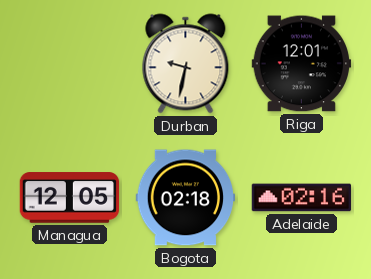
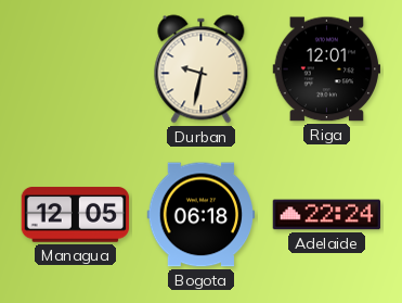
Bogota: 02:18 -> 06:18
Adelaide: 02:16 -> 22:24
